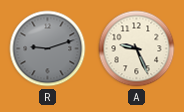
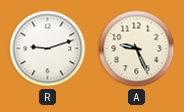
R dial: grey -> white
